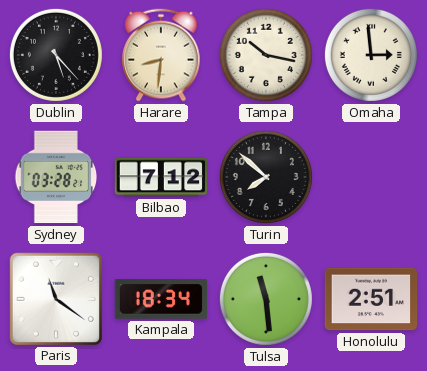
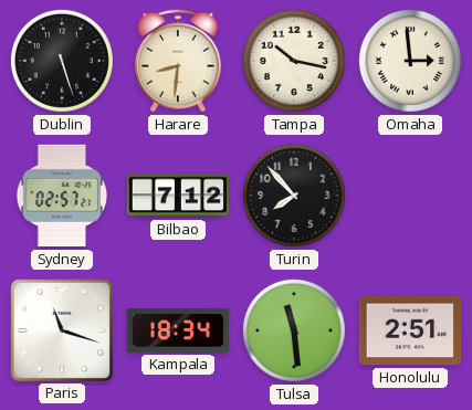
Dublin: 5:23 -> 5:27
Sydney: 03:28 -> 02:57
Turin: 7:52 -> 7:53
Paris: 11:21 -> 11:18
